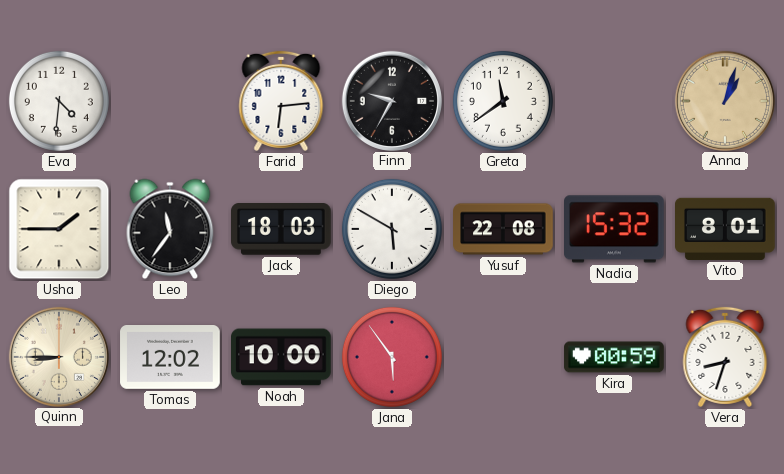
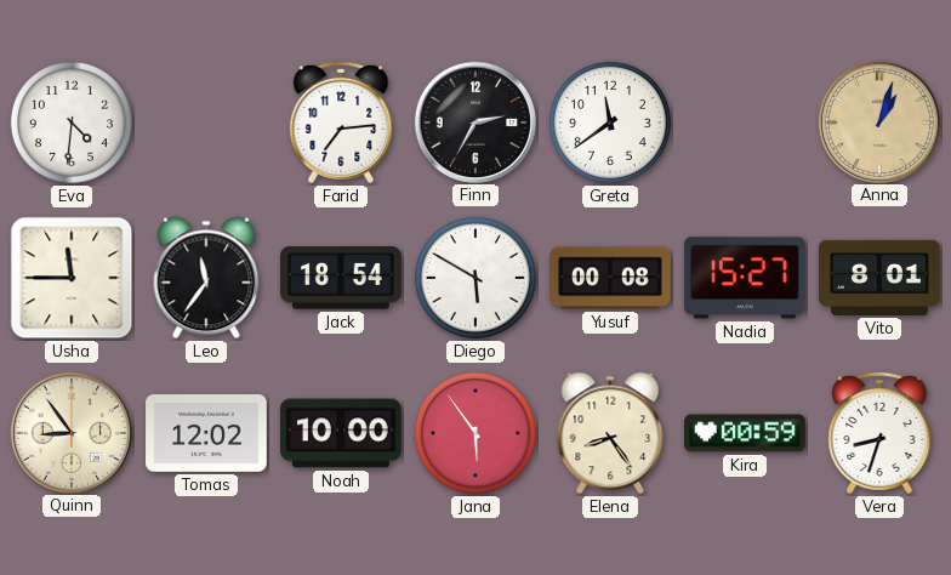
Farid: 6:14 -> 7:14
Finn: 9:35 -> 2:35
Usha: 1:45 -> 11:45
Jack: 18:03 -> 18:54
Yusuf: 22:08 -> 00:08
Nadia: 15:32 -> 15:27
Quinn: 8:45 -> 8:54
Elena: none -> 8:24
